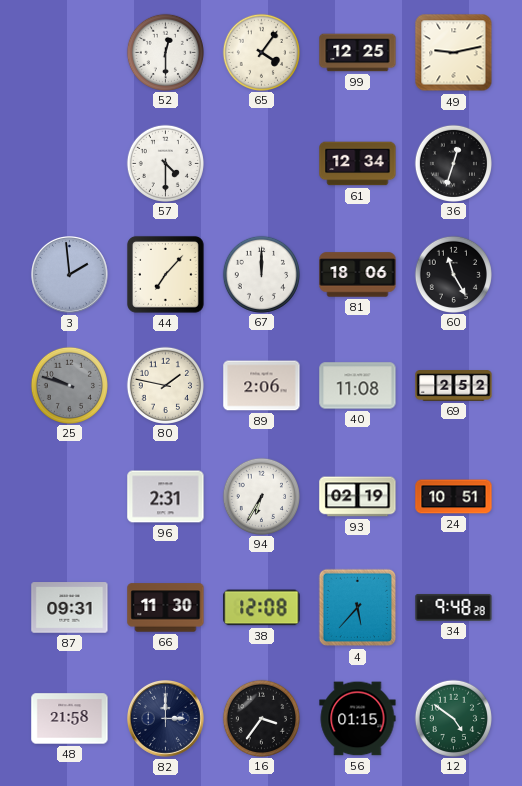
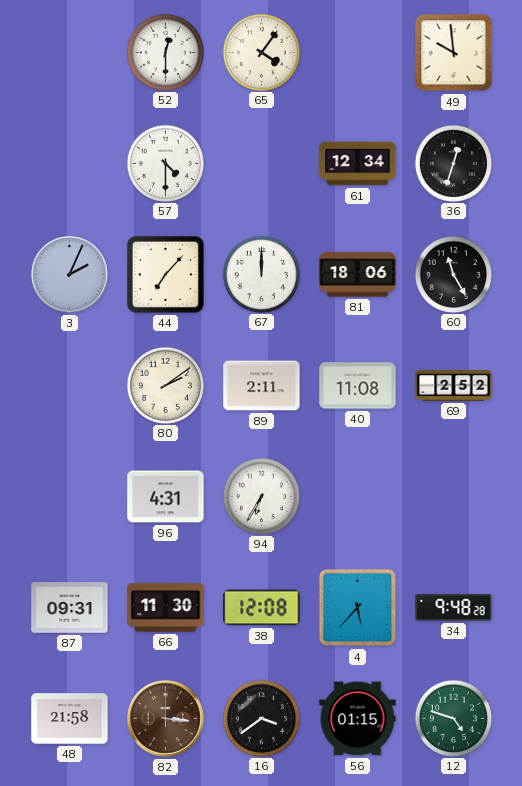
99: 12:25 -> none
49: 9:13 -> 9:59
3: 1:59 -> 2:04
25: 9:48 -> none
80: 1:47 -> 2:09
89: 2:06 -> 2:11
96: 2:31 -> 4:31
93: 02:19 -> none
24: 10:51 -> none
82: 3:00 -> 3:16
82 dial: navy -> brown
16: 3:36 -> 3:39
12: 4:51 -> 4:48
